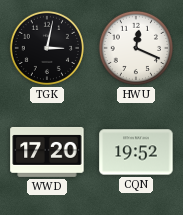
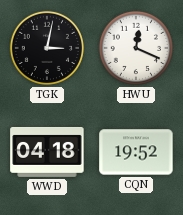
WWD: 17:20 -> 04:18
